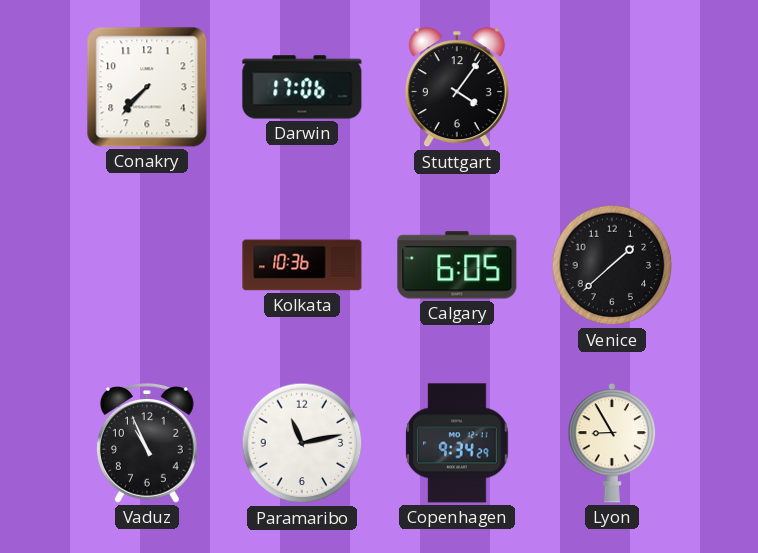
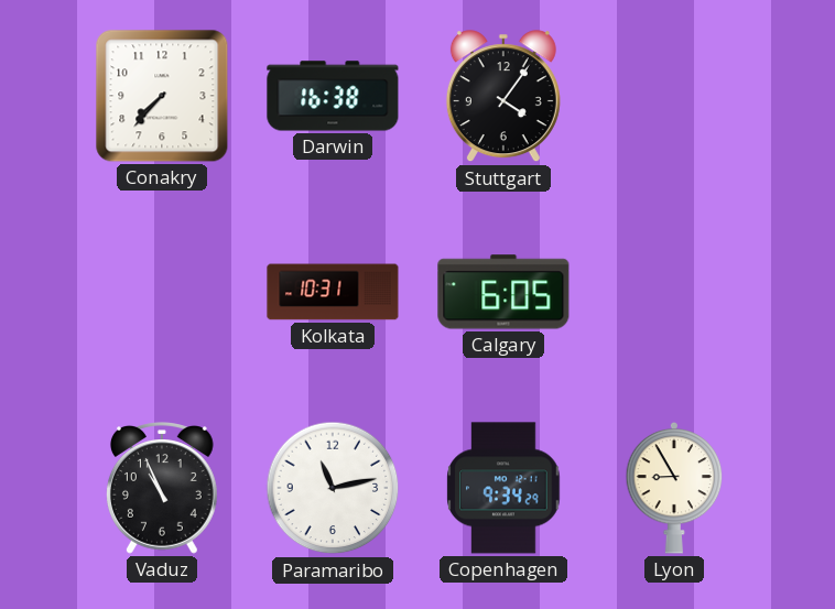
Darwin: 17:06 -> 16:38
Kolkata: 10:36 -> 10:31
Venice: 1:38 -> none
